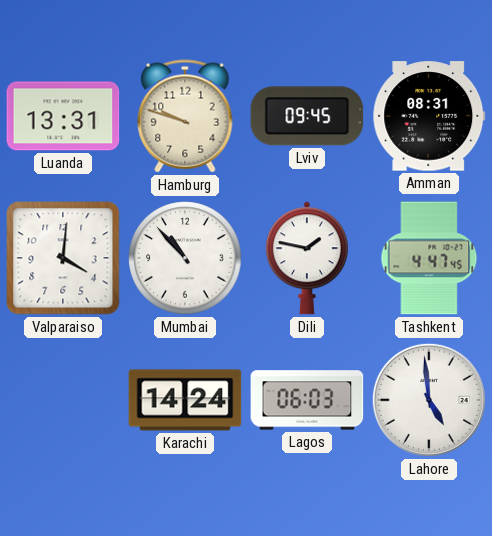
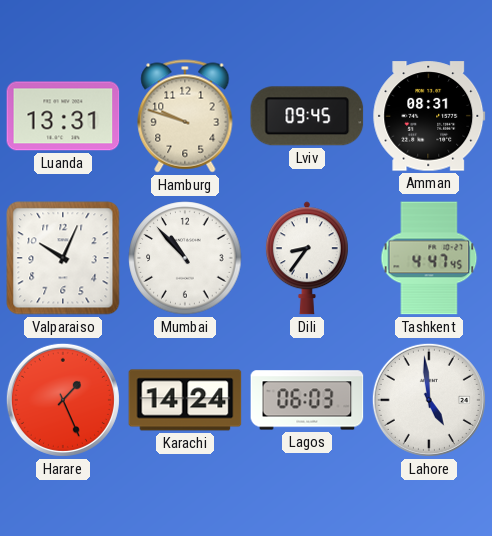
Valparaiso: 4:01 -> 10:04
Dili: 1:47 -> 8:36
Harare: none -> 1:26
